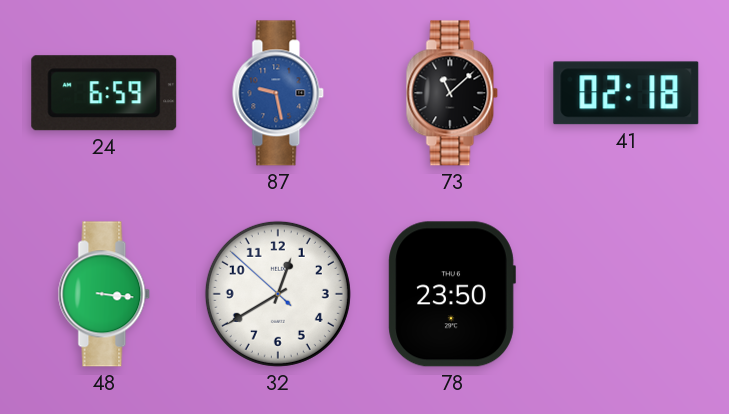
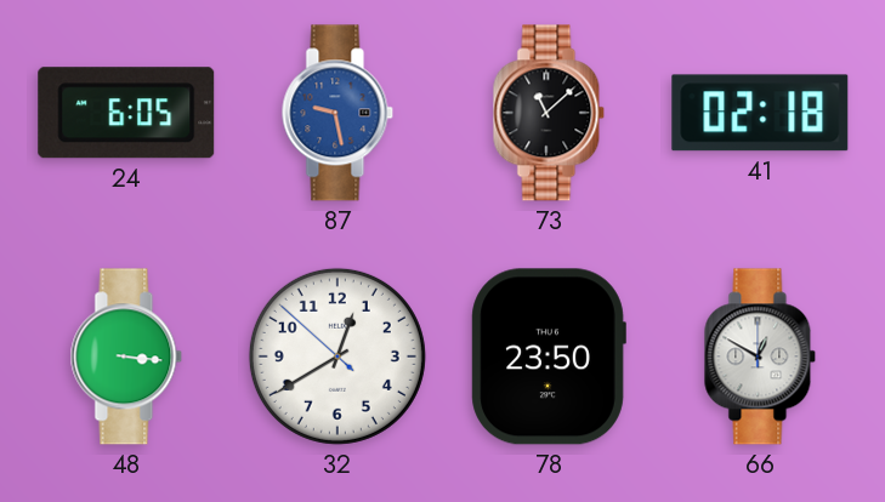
24: 6:59 -> 6:05
66: none -> 12:50
